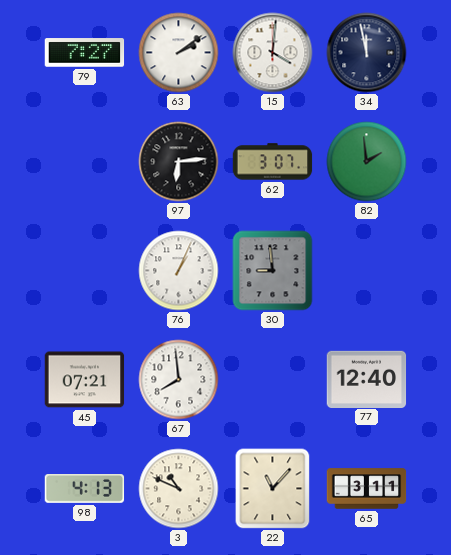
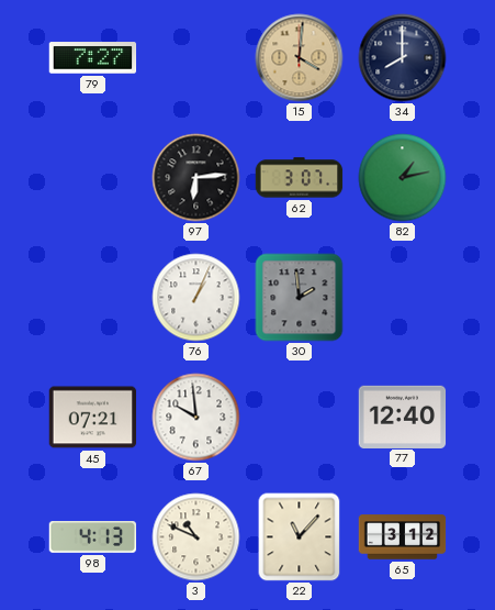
63: 2:09 -> none
15 dial: white -> champagne
34: 11:58 -> 8:00
82: 1:59 -> 1:13
30: 8:59 -> 1:59
67: 7:59 -> 9:59
65: 3:11 -> 3:12
